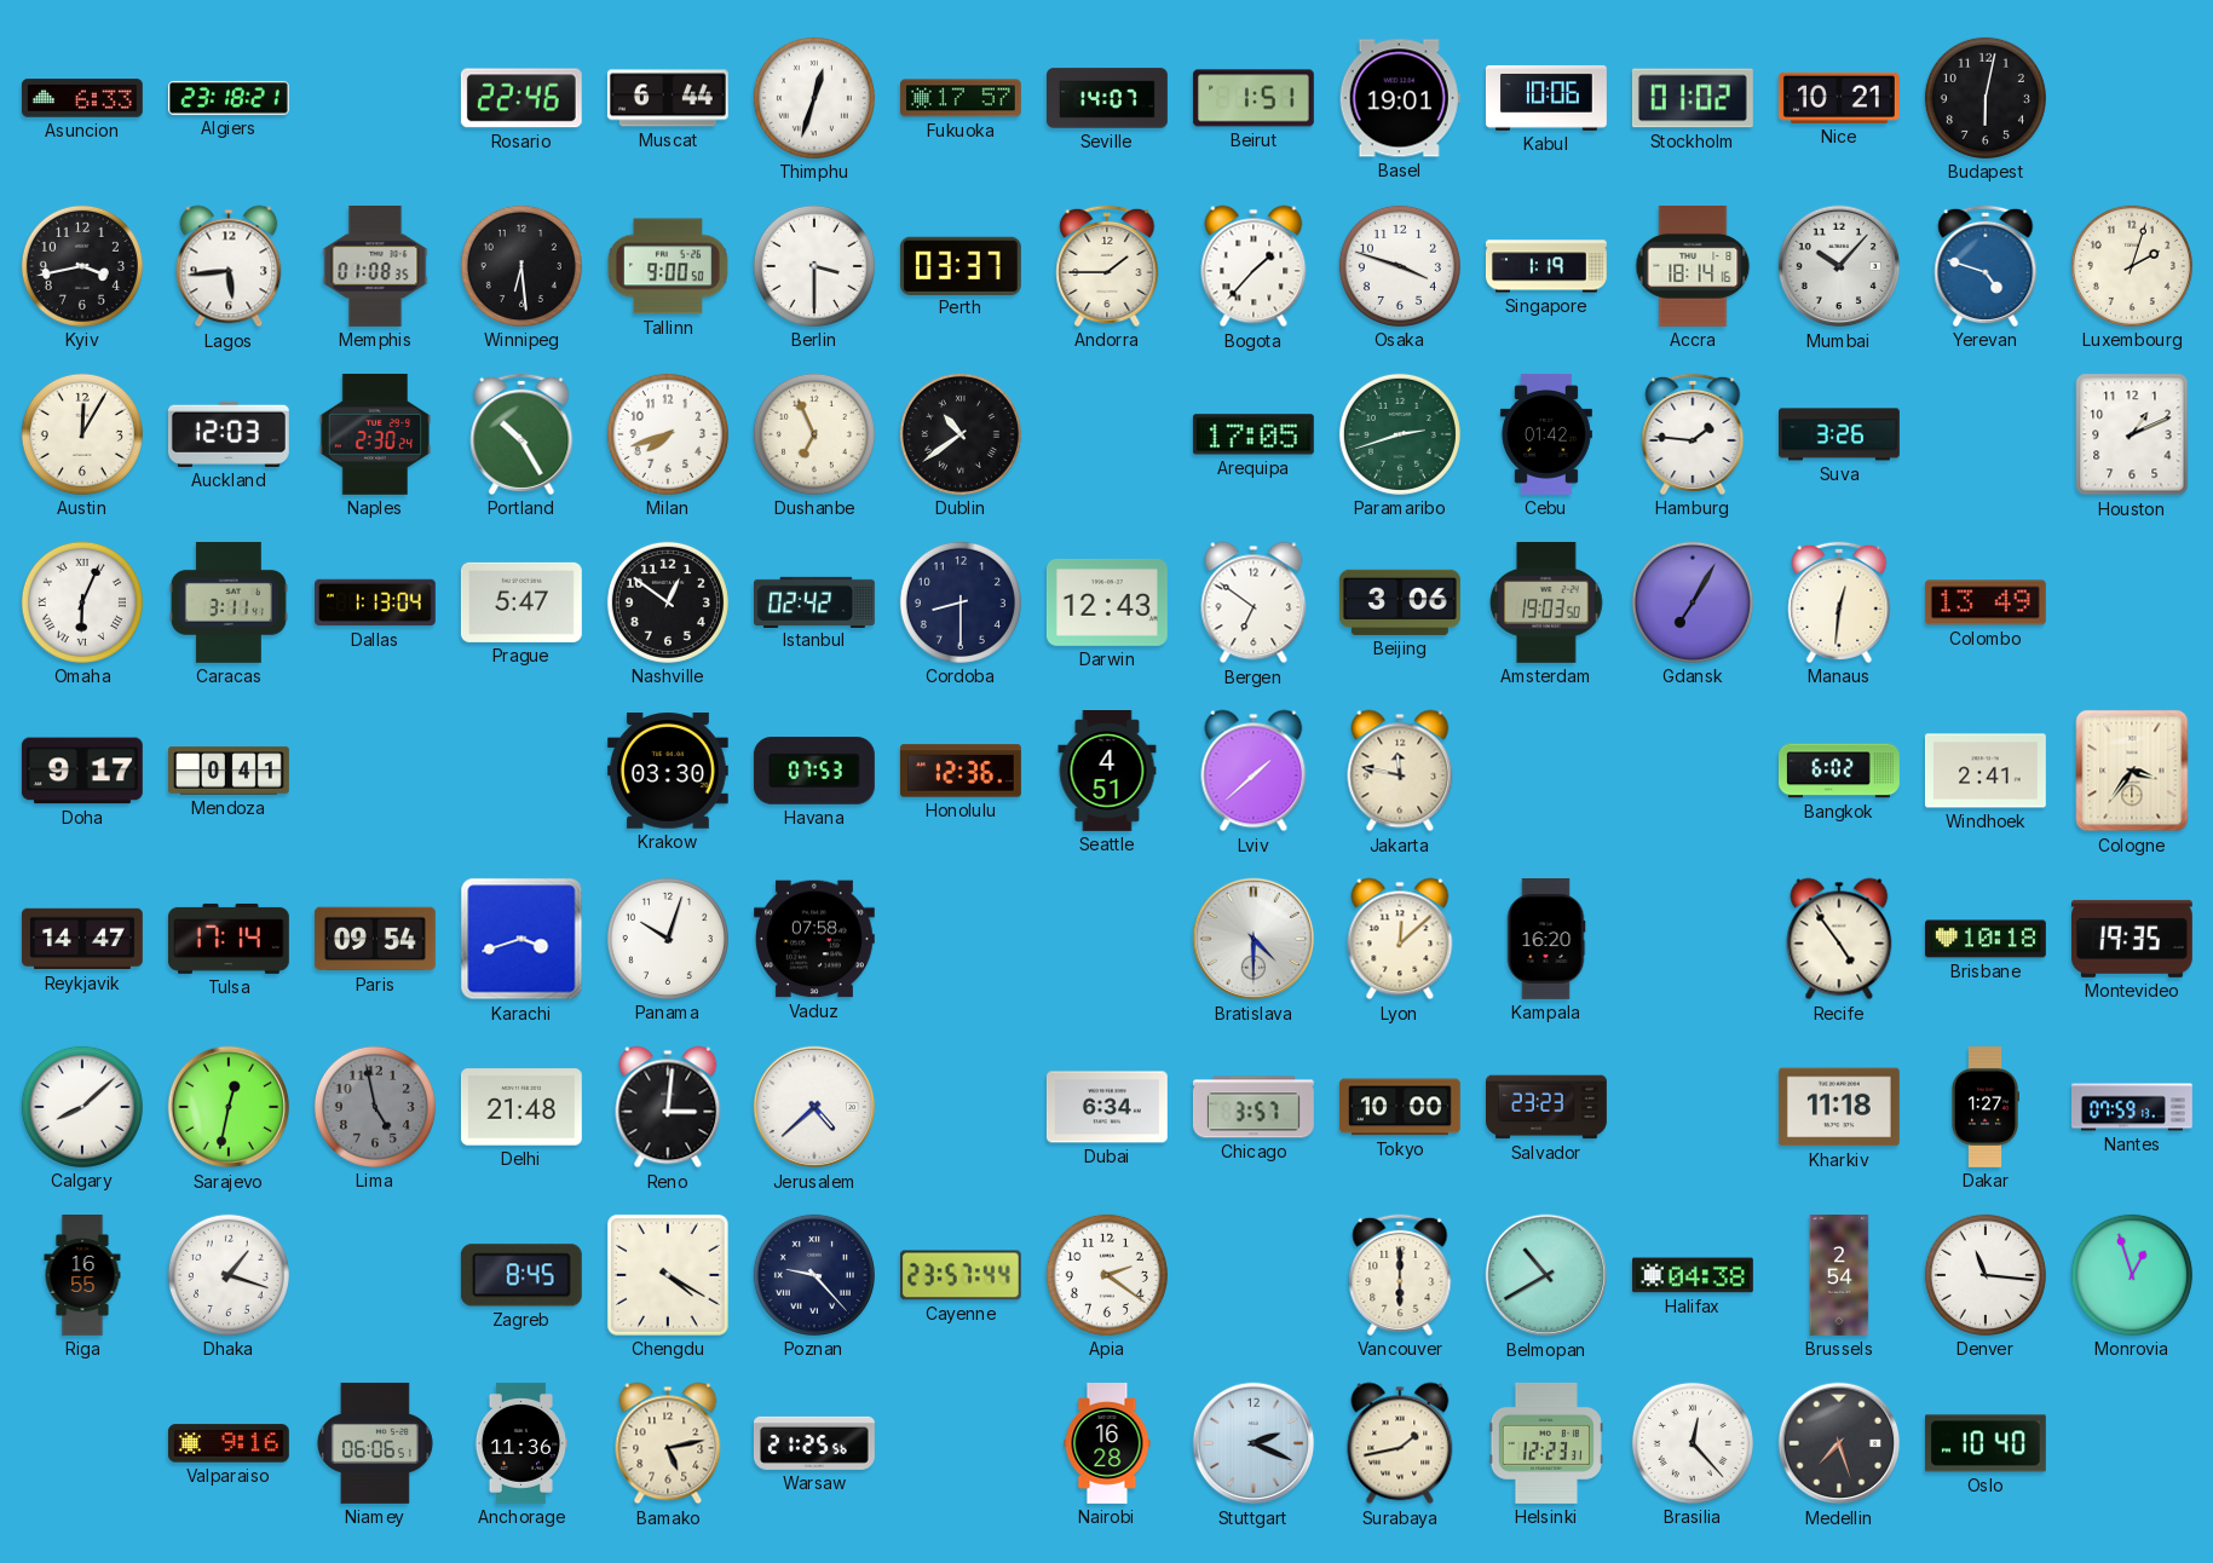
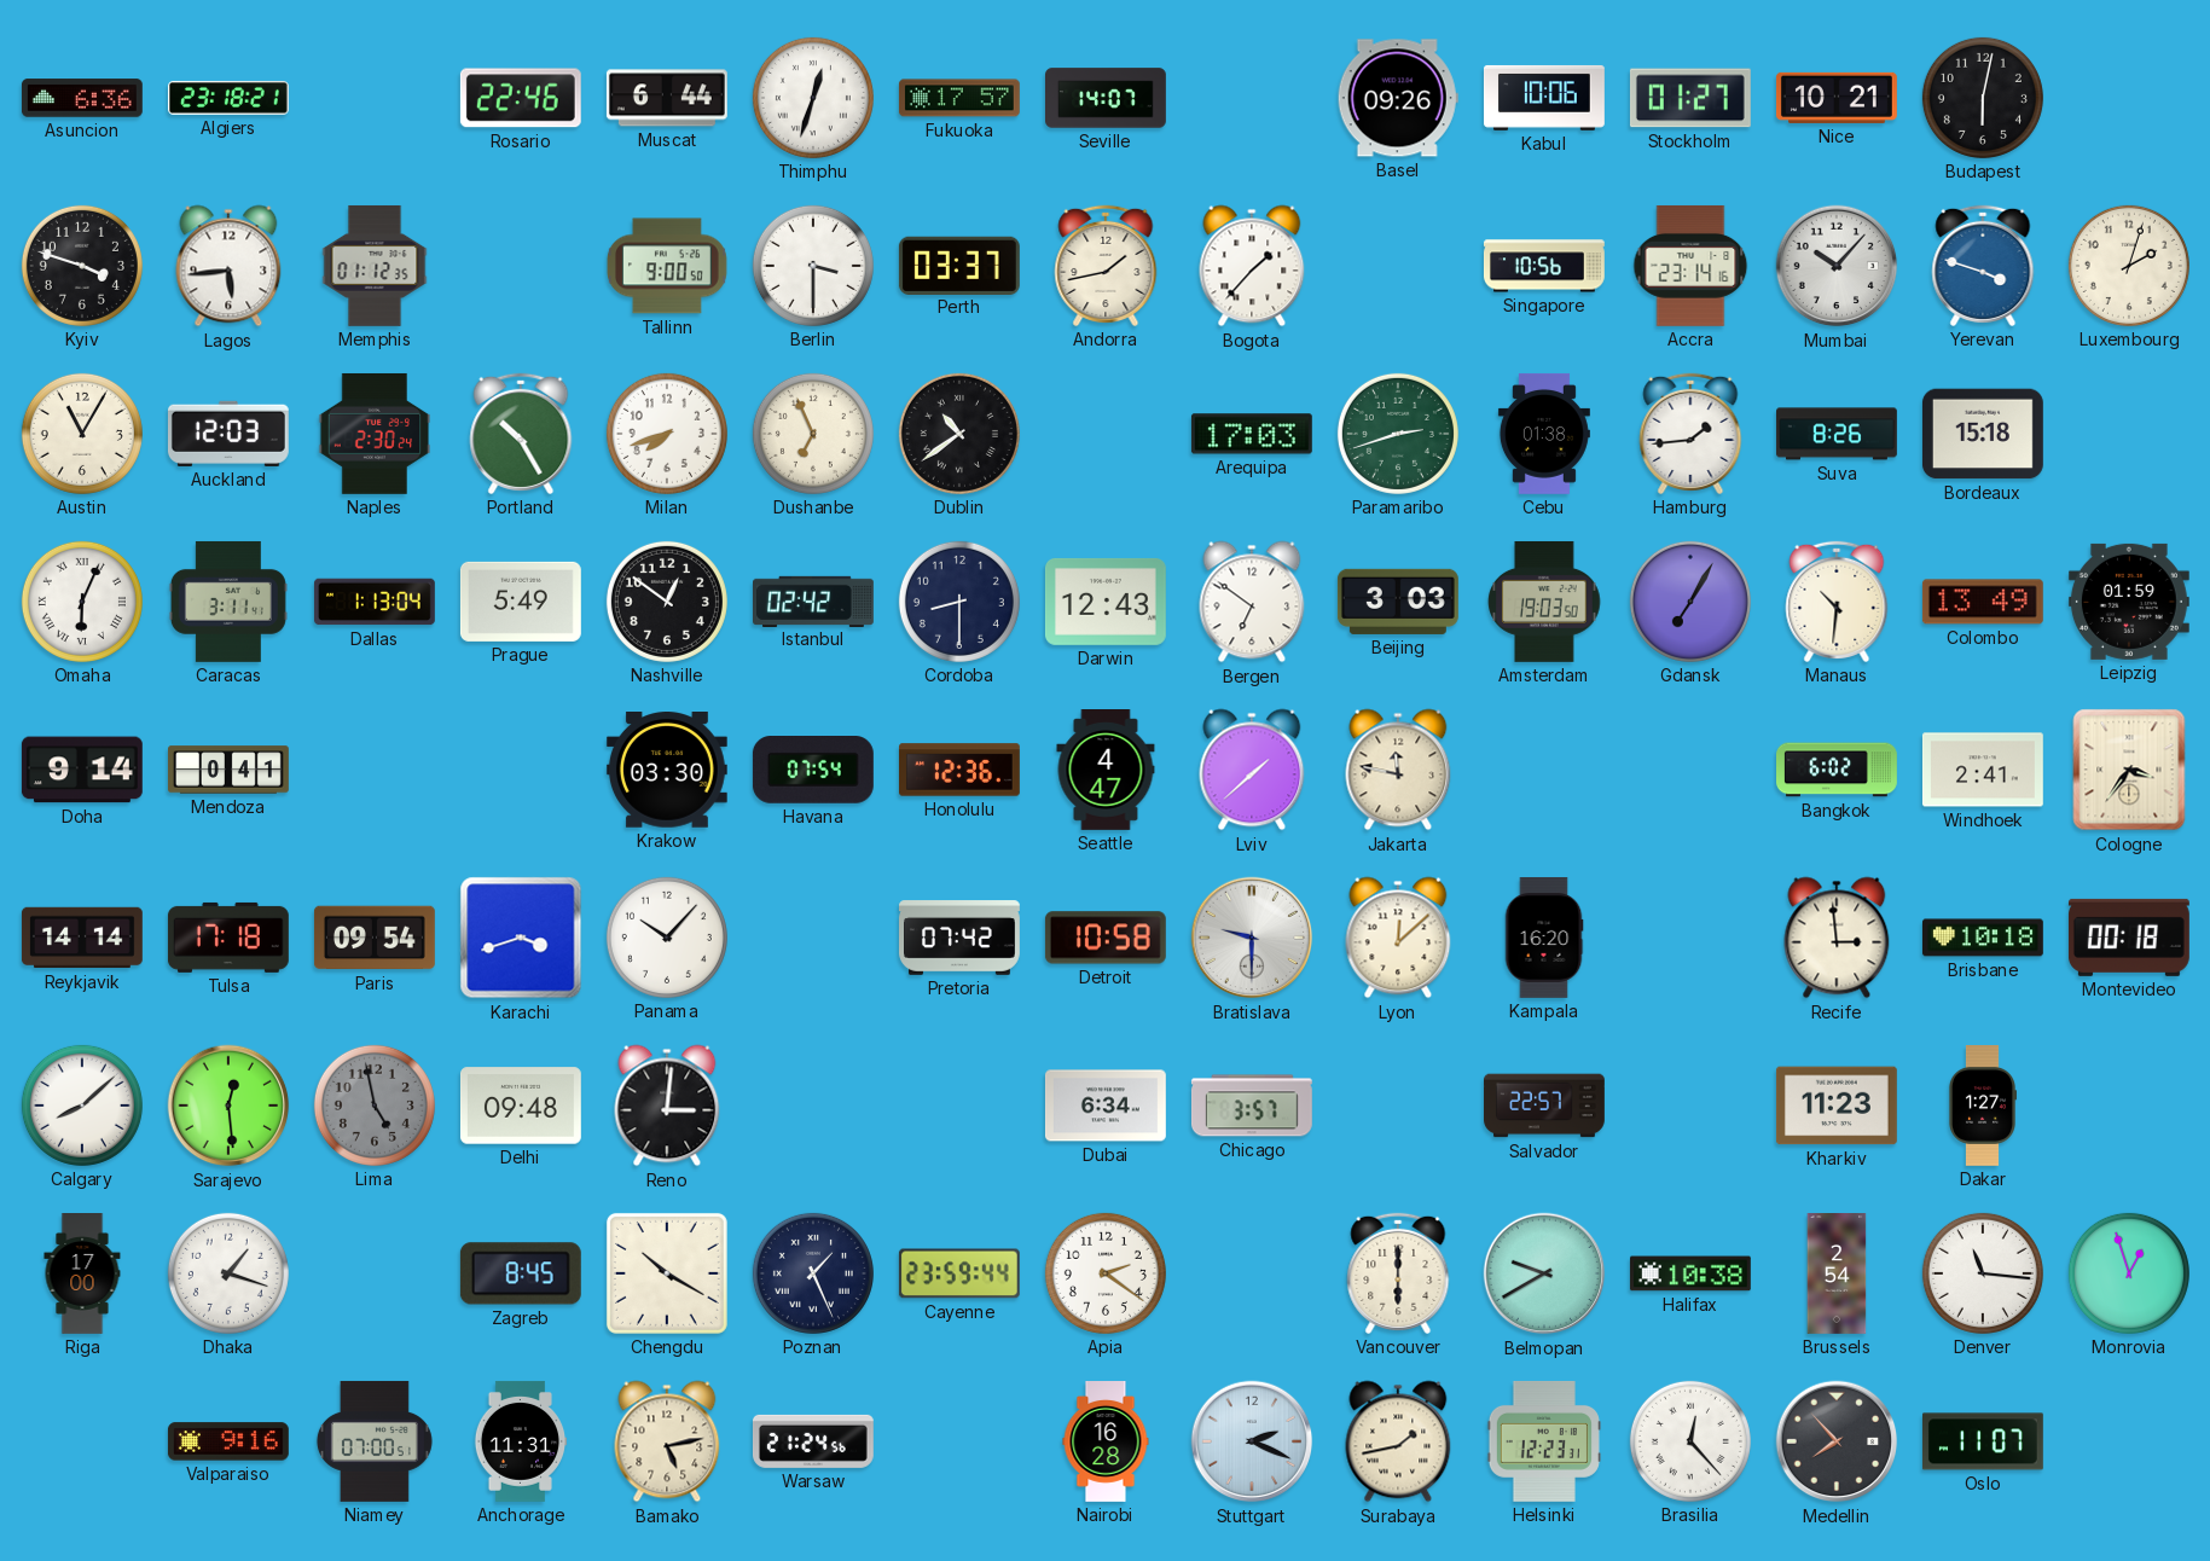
Asuncion: 6:33 -> 6:36
Beirut: 1:51 -> none
Basel: 19:01 -> 09:26
Stockholm: 01:02 -> 01:27
Kyiv: 3:43 -> 3:48
Memphis: 01:08 -> 01:12
Winnipeg: 6:29 -> none
Andorra: 1:45 -> 1:43
Osaka: 3:48 -> none
Singapore: 1:19 -> 10:56
Accra: 18:14 -> 23:14
Yerevan: 4:48 -> 3:48
Austin: 12:05 -> 11:05
Arequipa: 17:05 -> 17:03
Cebu: 01:42 -> 01:38
Hamburg: 1:46 -> 1:44
Suva: 3:26 -> 8:26
Bordeaux: none -> 15:18
Houston: 1:11 -> none
Prague: 5:47 -> 5:49
Beijing: 3:06 -> 3:03
Manaus: 12:31 -> 10:31
Leipzig: none -> 01:59
Doha: 9:17 -> 9:14
Havana: 07:53 -> 07:54
Seattle: 4:51 -> 4:47
Reykjavik: 14:47 -> 14:14
Tulsa: 17:14 -> 17:18
Panama: 10:03 -> 10:07
Vaduz: 07:58 -> none
Pretoria: none -> 07:42
Detroit: none -> 10:58
Bratislava: 4:30 -> 9:30
Recife: 4:54 -> 2:59
Montevideo: 19:35 -> 00:18
Sarajevo: 12:32 -> 12:29
Delhi: 21:48 -> 09:48
Jerusalem: 4:38 -> none
Tokyo: 10:00 -> none
Salvador: 23:23 -> 22:57
Kharkiv: 11:18 -> 11:23
Nantes: 07:59 -> none
Riga: 16:55 -> 17:00
Chengdu: 4:20 -> 10:20
Poznan: 9:23 -> 1:26
Cayenne: 23:57 -> 23:59
Belmopan: 10:40 -> 9:40
Halifax: 04:38 -> 10:38
Niamey: 06:06 -> 07:00
Anchorage: 11:36 -> 11:31
Warsaw: 21:25 -> 21:24
Medellin: 7:27 -> 7:53
Oslo: 10:40 -> 11:07
